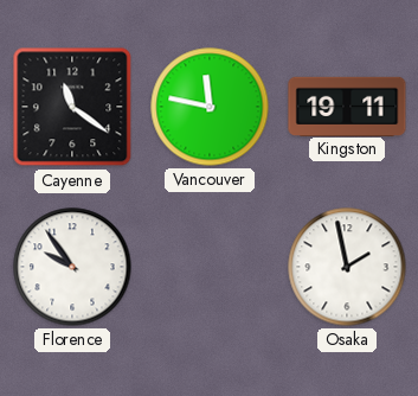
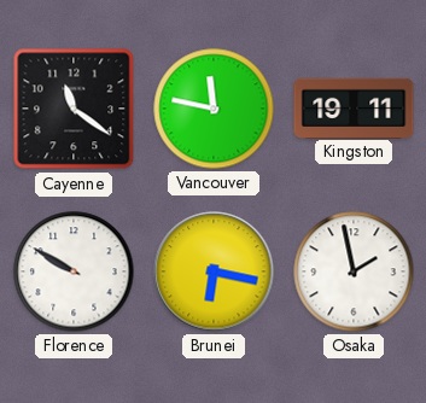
Florence: 9:54 -> 9:50
Brunei: none -> 6:17
